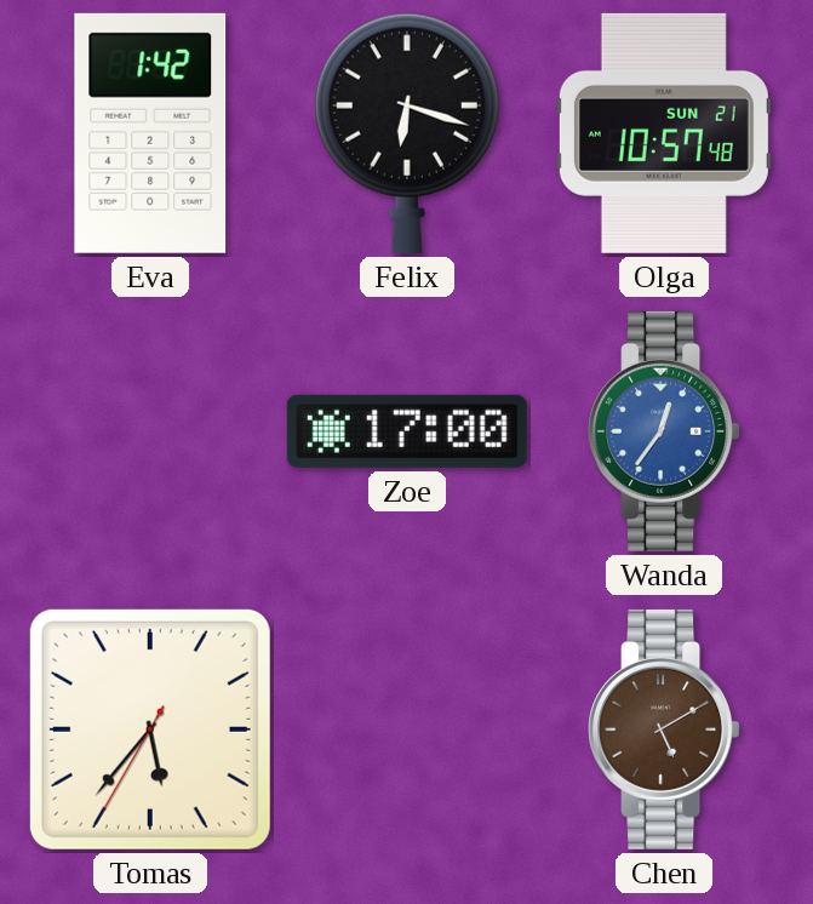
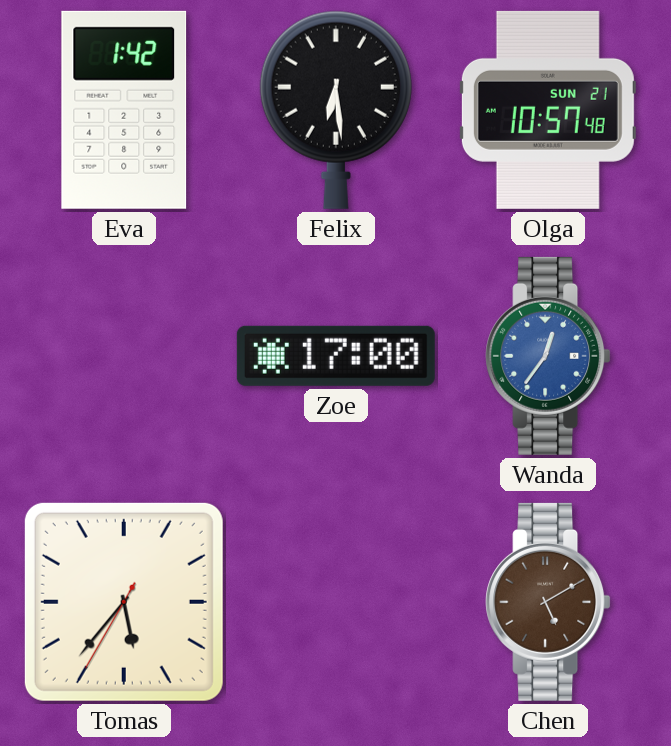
Felix: 6:18 -> 6:29
